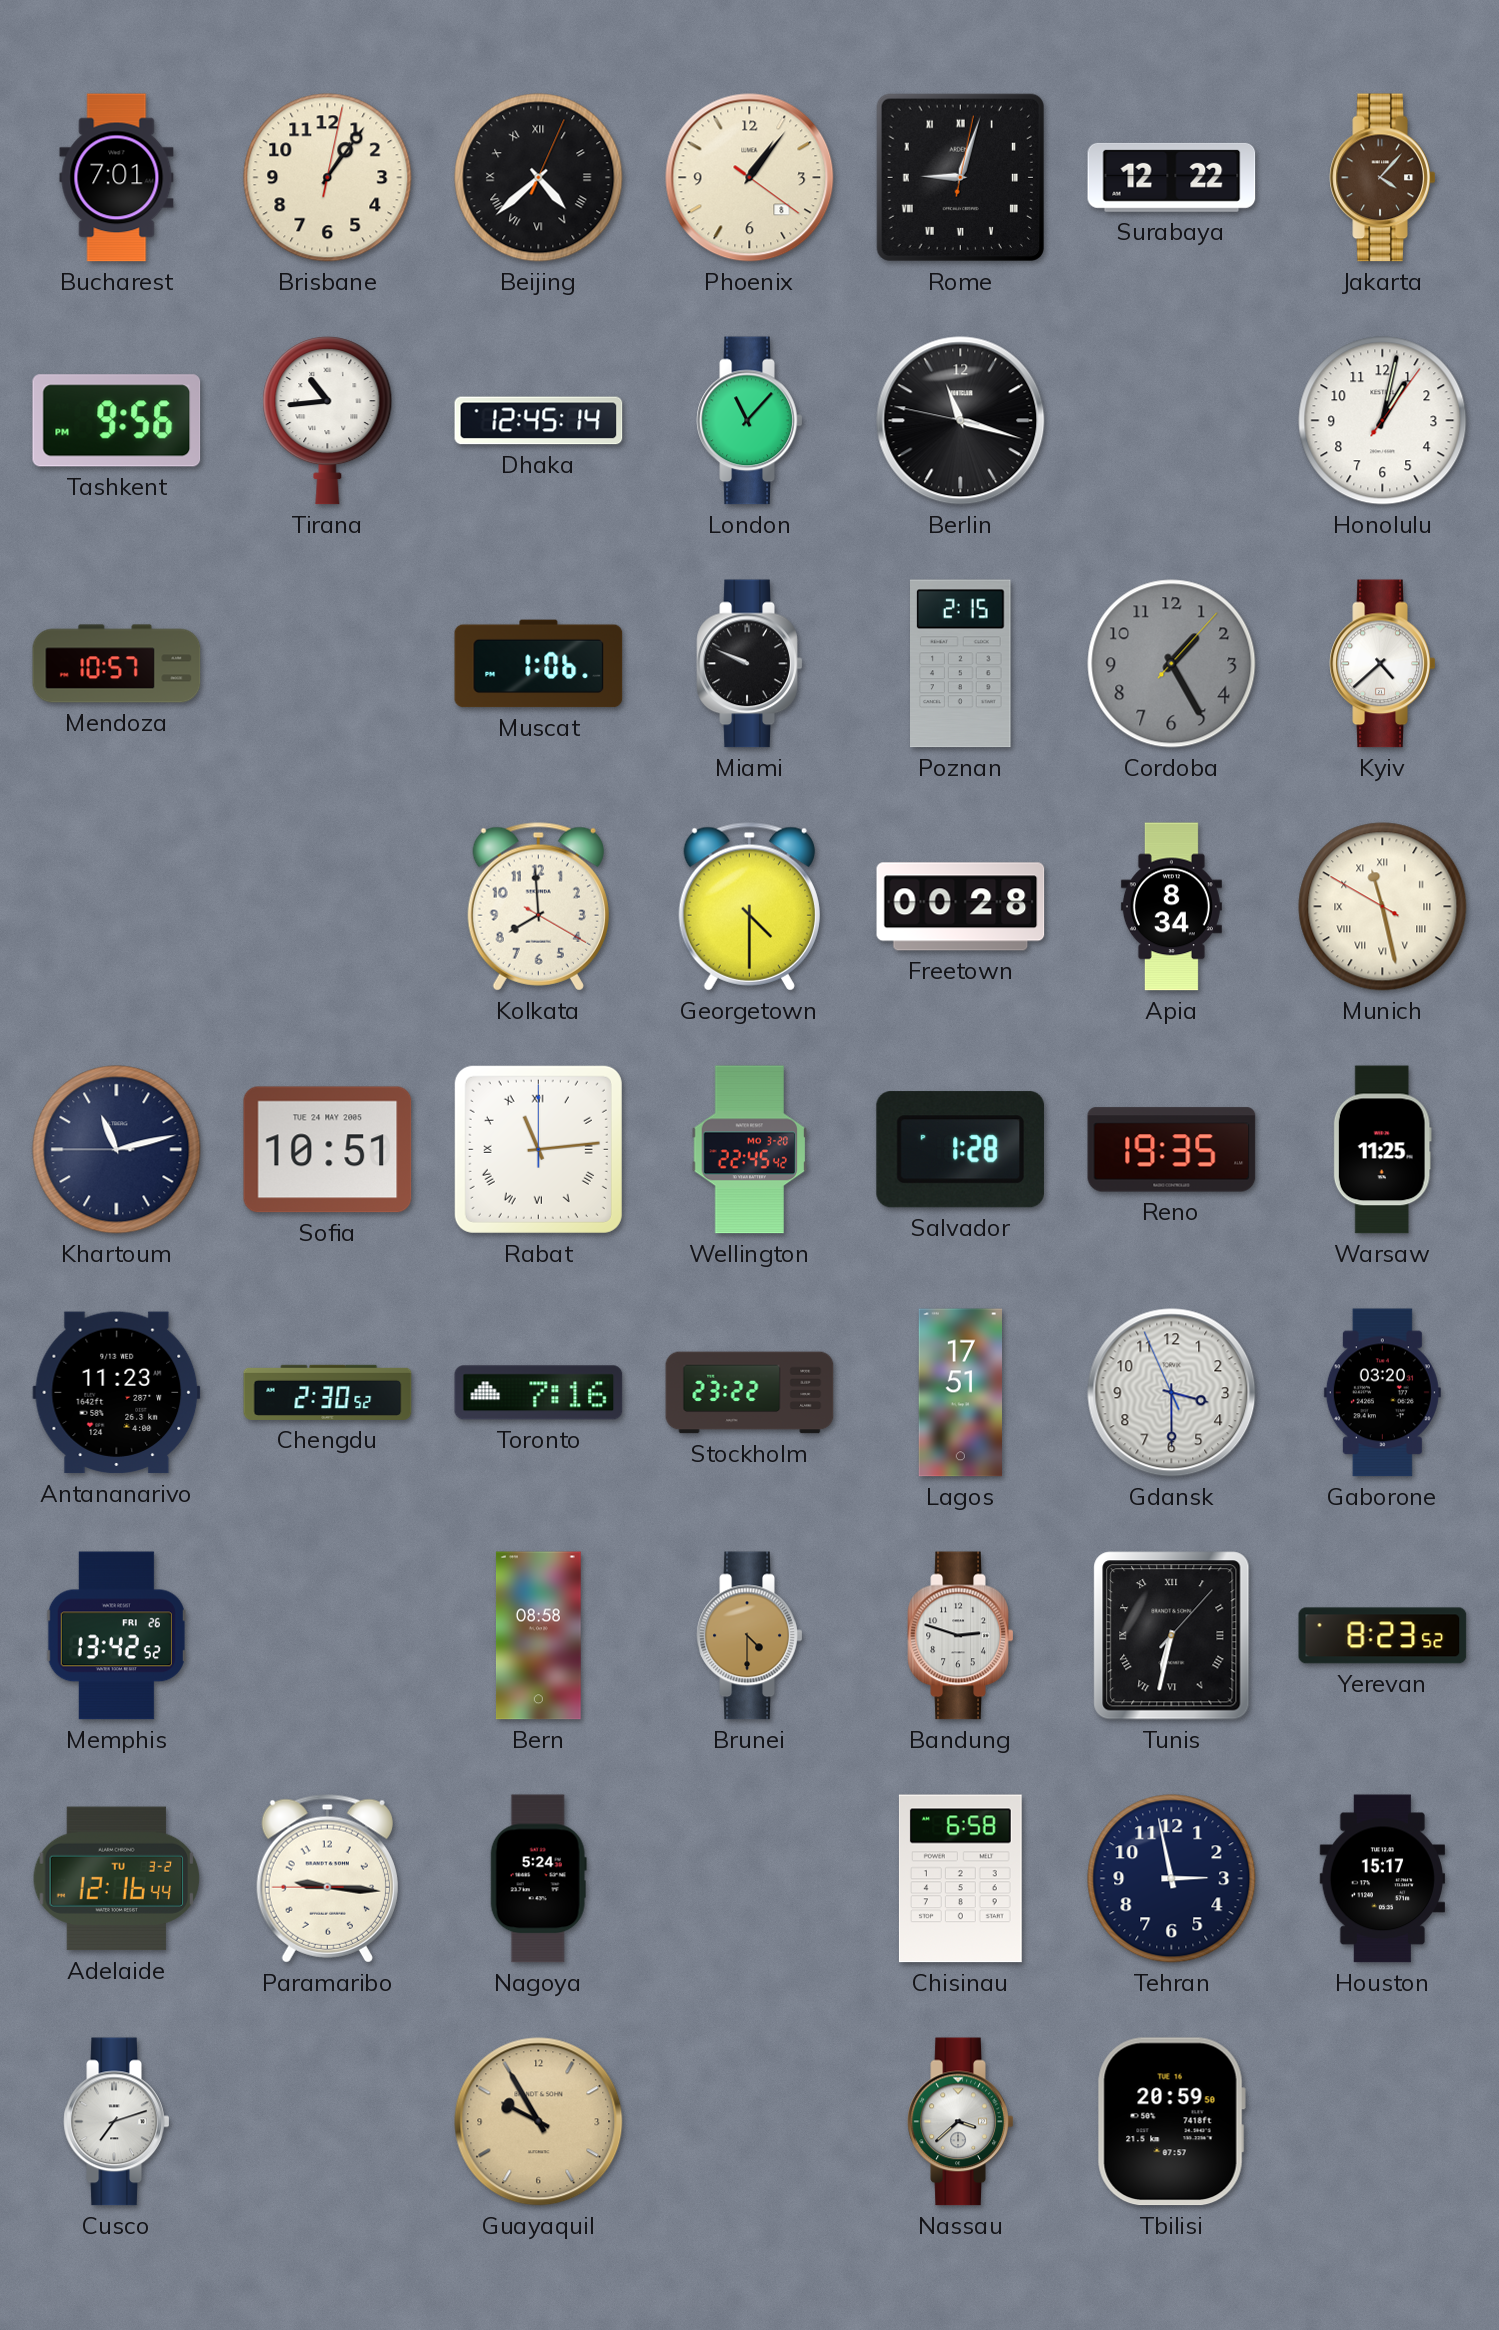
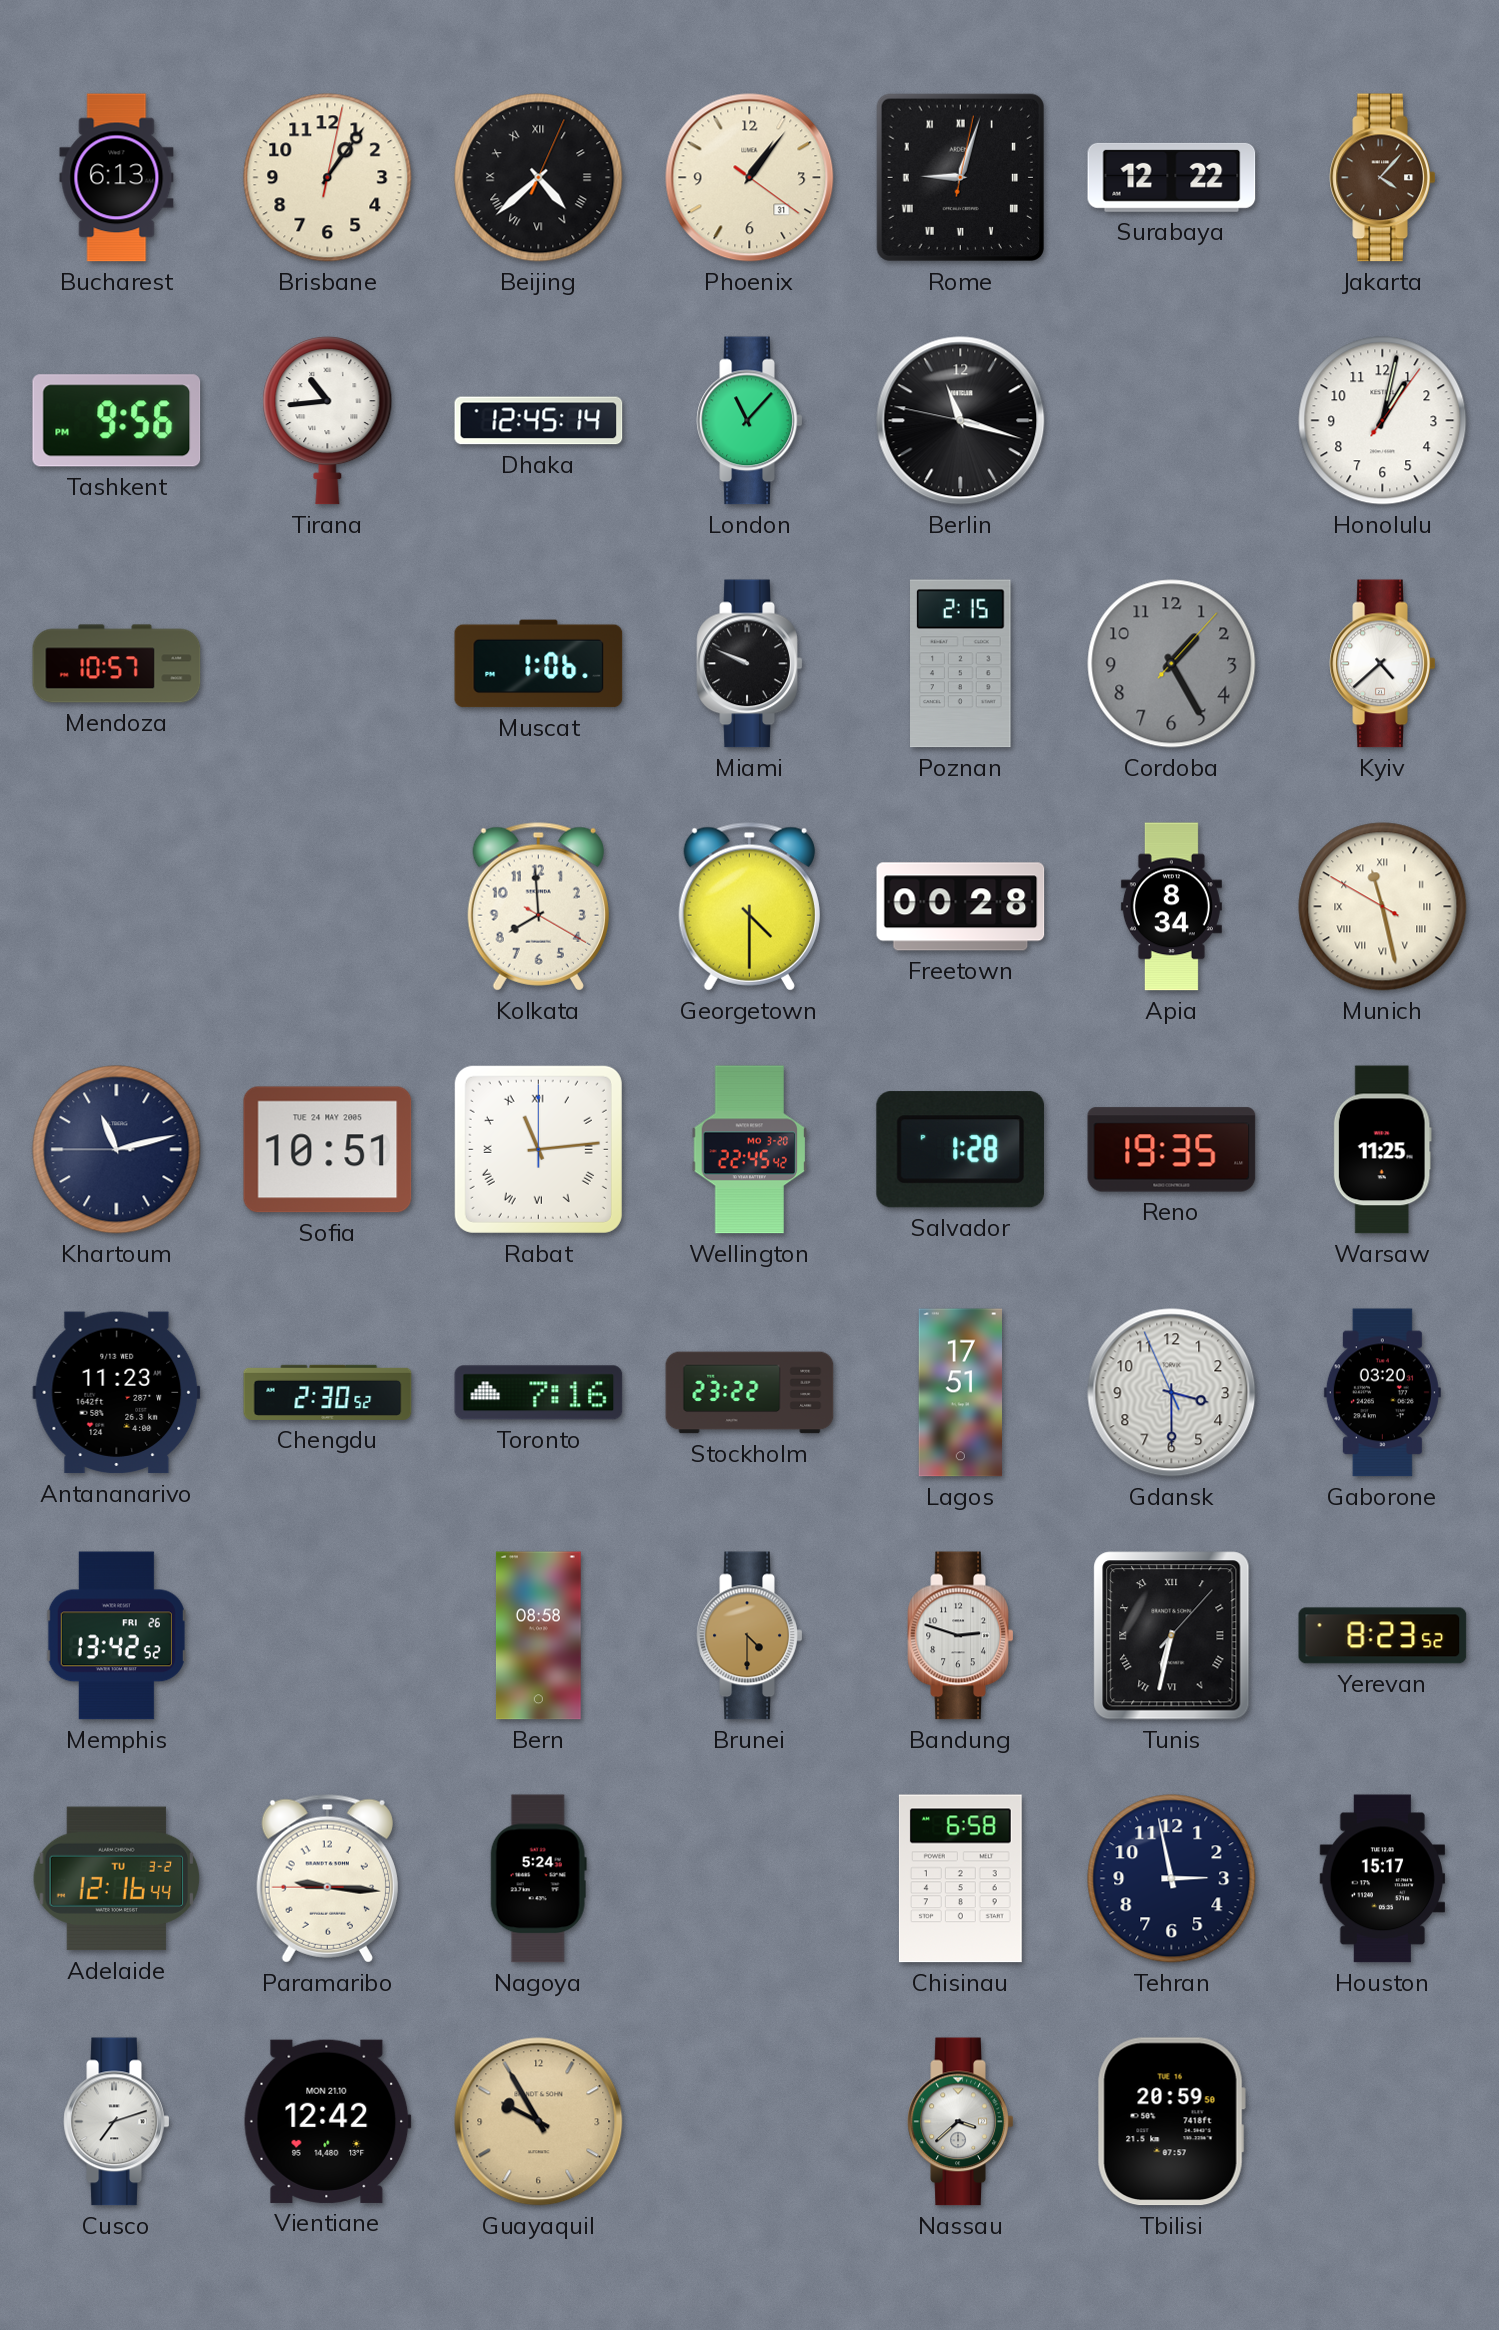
Bucharest: 7:01 -> 6:13
Phoenix date: 8 -> 31
Vientiane: none -> 12:42
